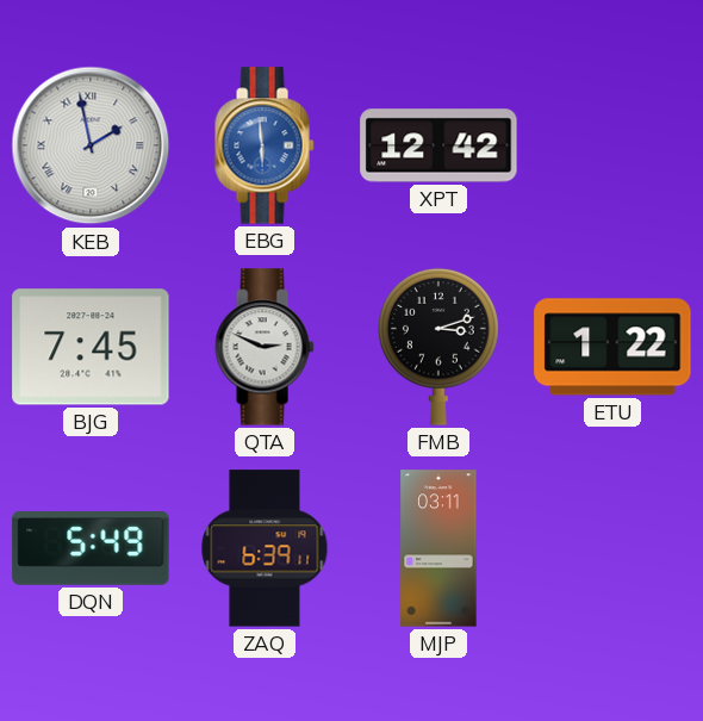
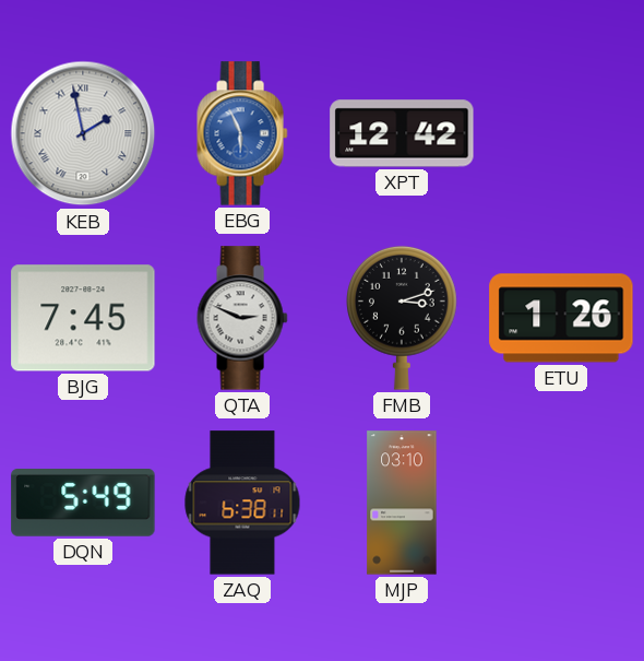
EBG: 5:59 -> 5:56
ETU: 1:22 -> 1:26
ZAQ: 6:39 -> 6:38
MJP: 03:11 -> 03:10
